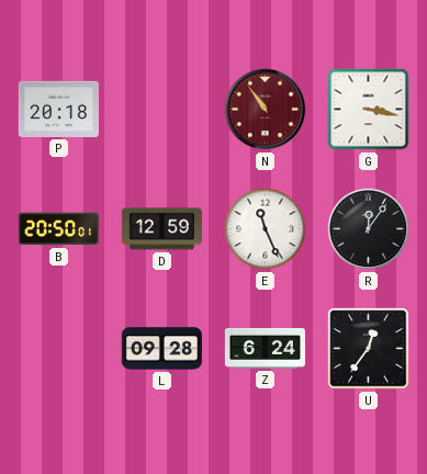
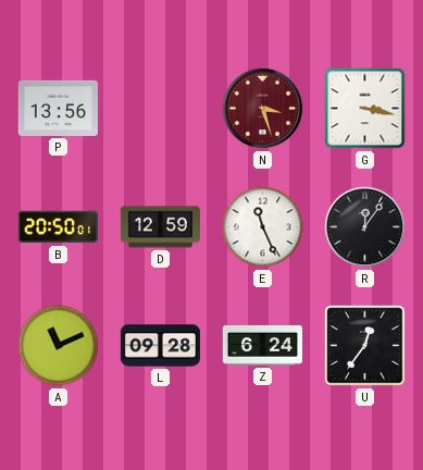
P: 20:18 -> 13:56
N: 10:54 -> 3:27
A: none -> 11:11
